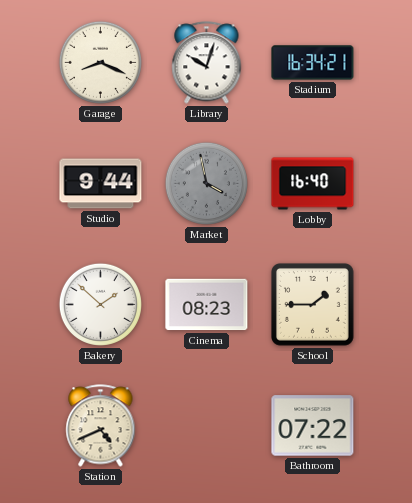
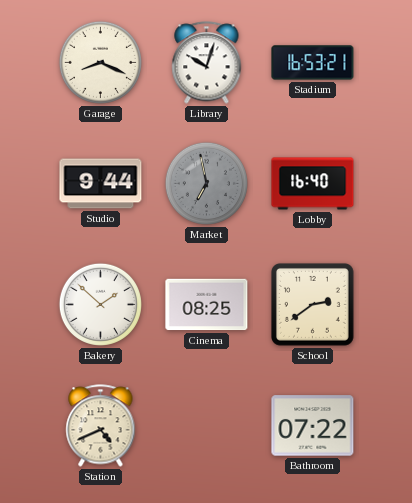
Stadium: 16:34 -> 16:53
Market: 3:58 -> 6:58
Cinema: 08:23 -> 08:25
School: 1:45 -> 2:39
